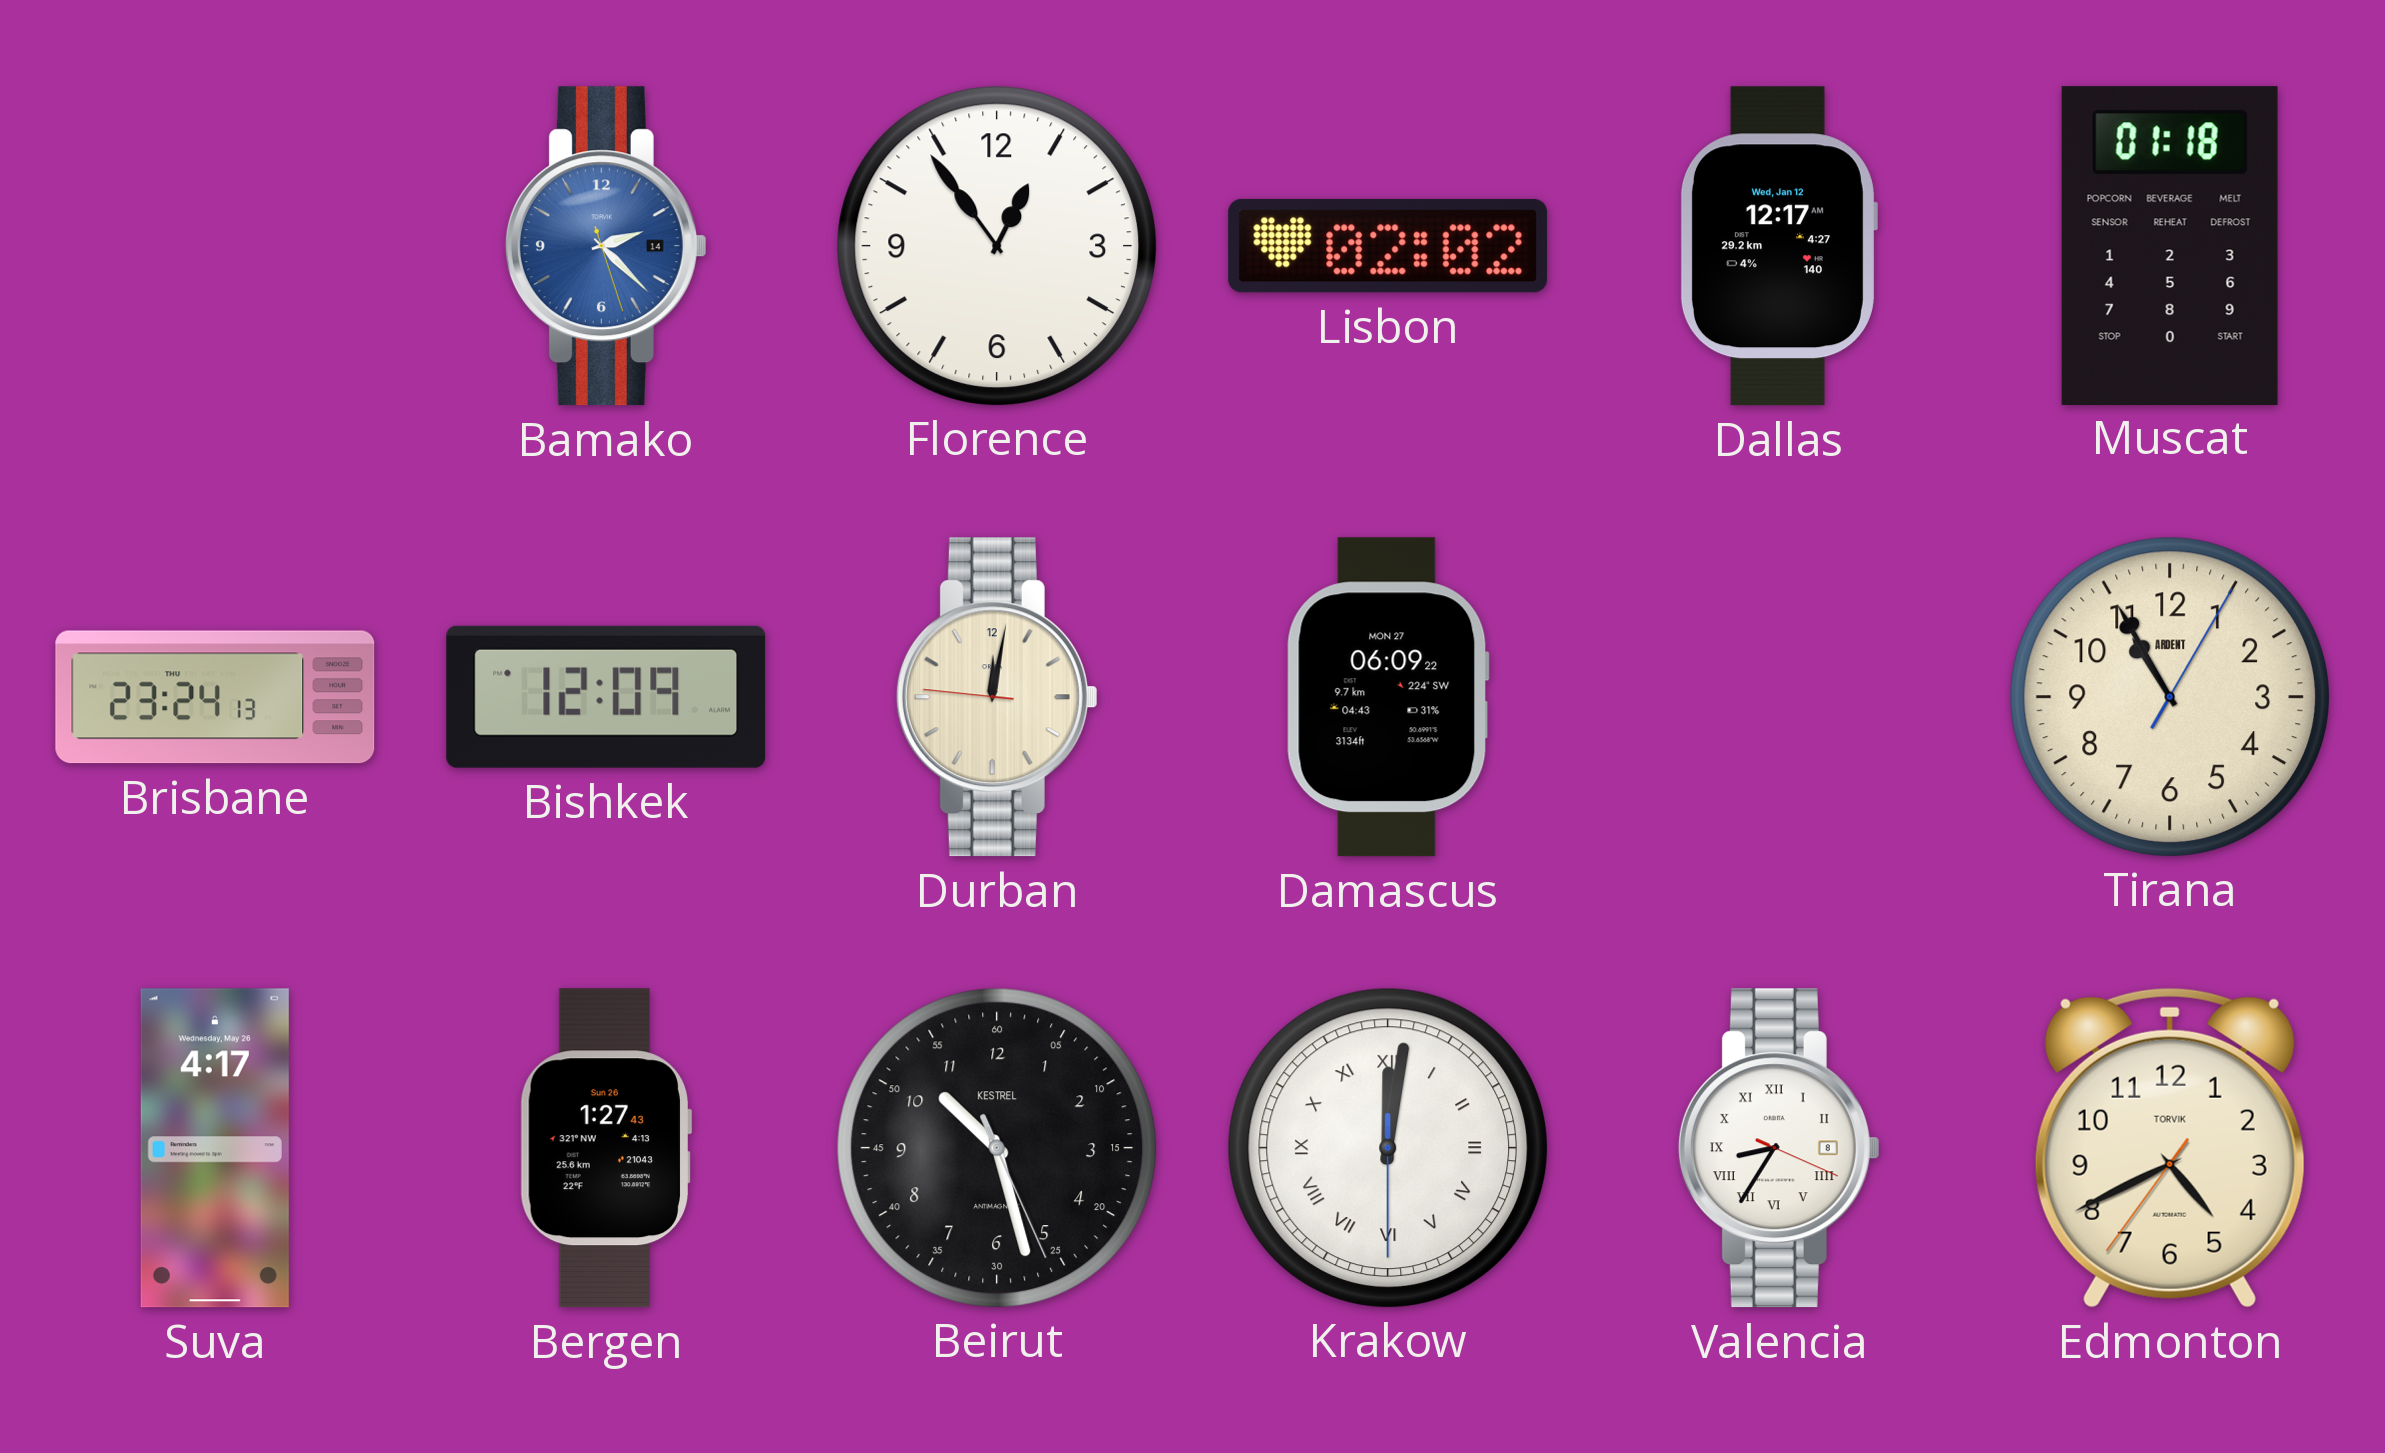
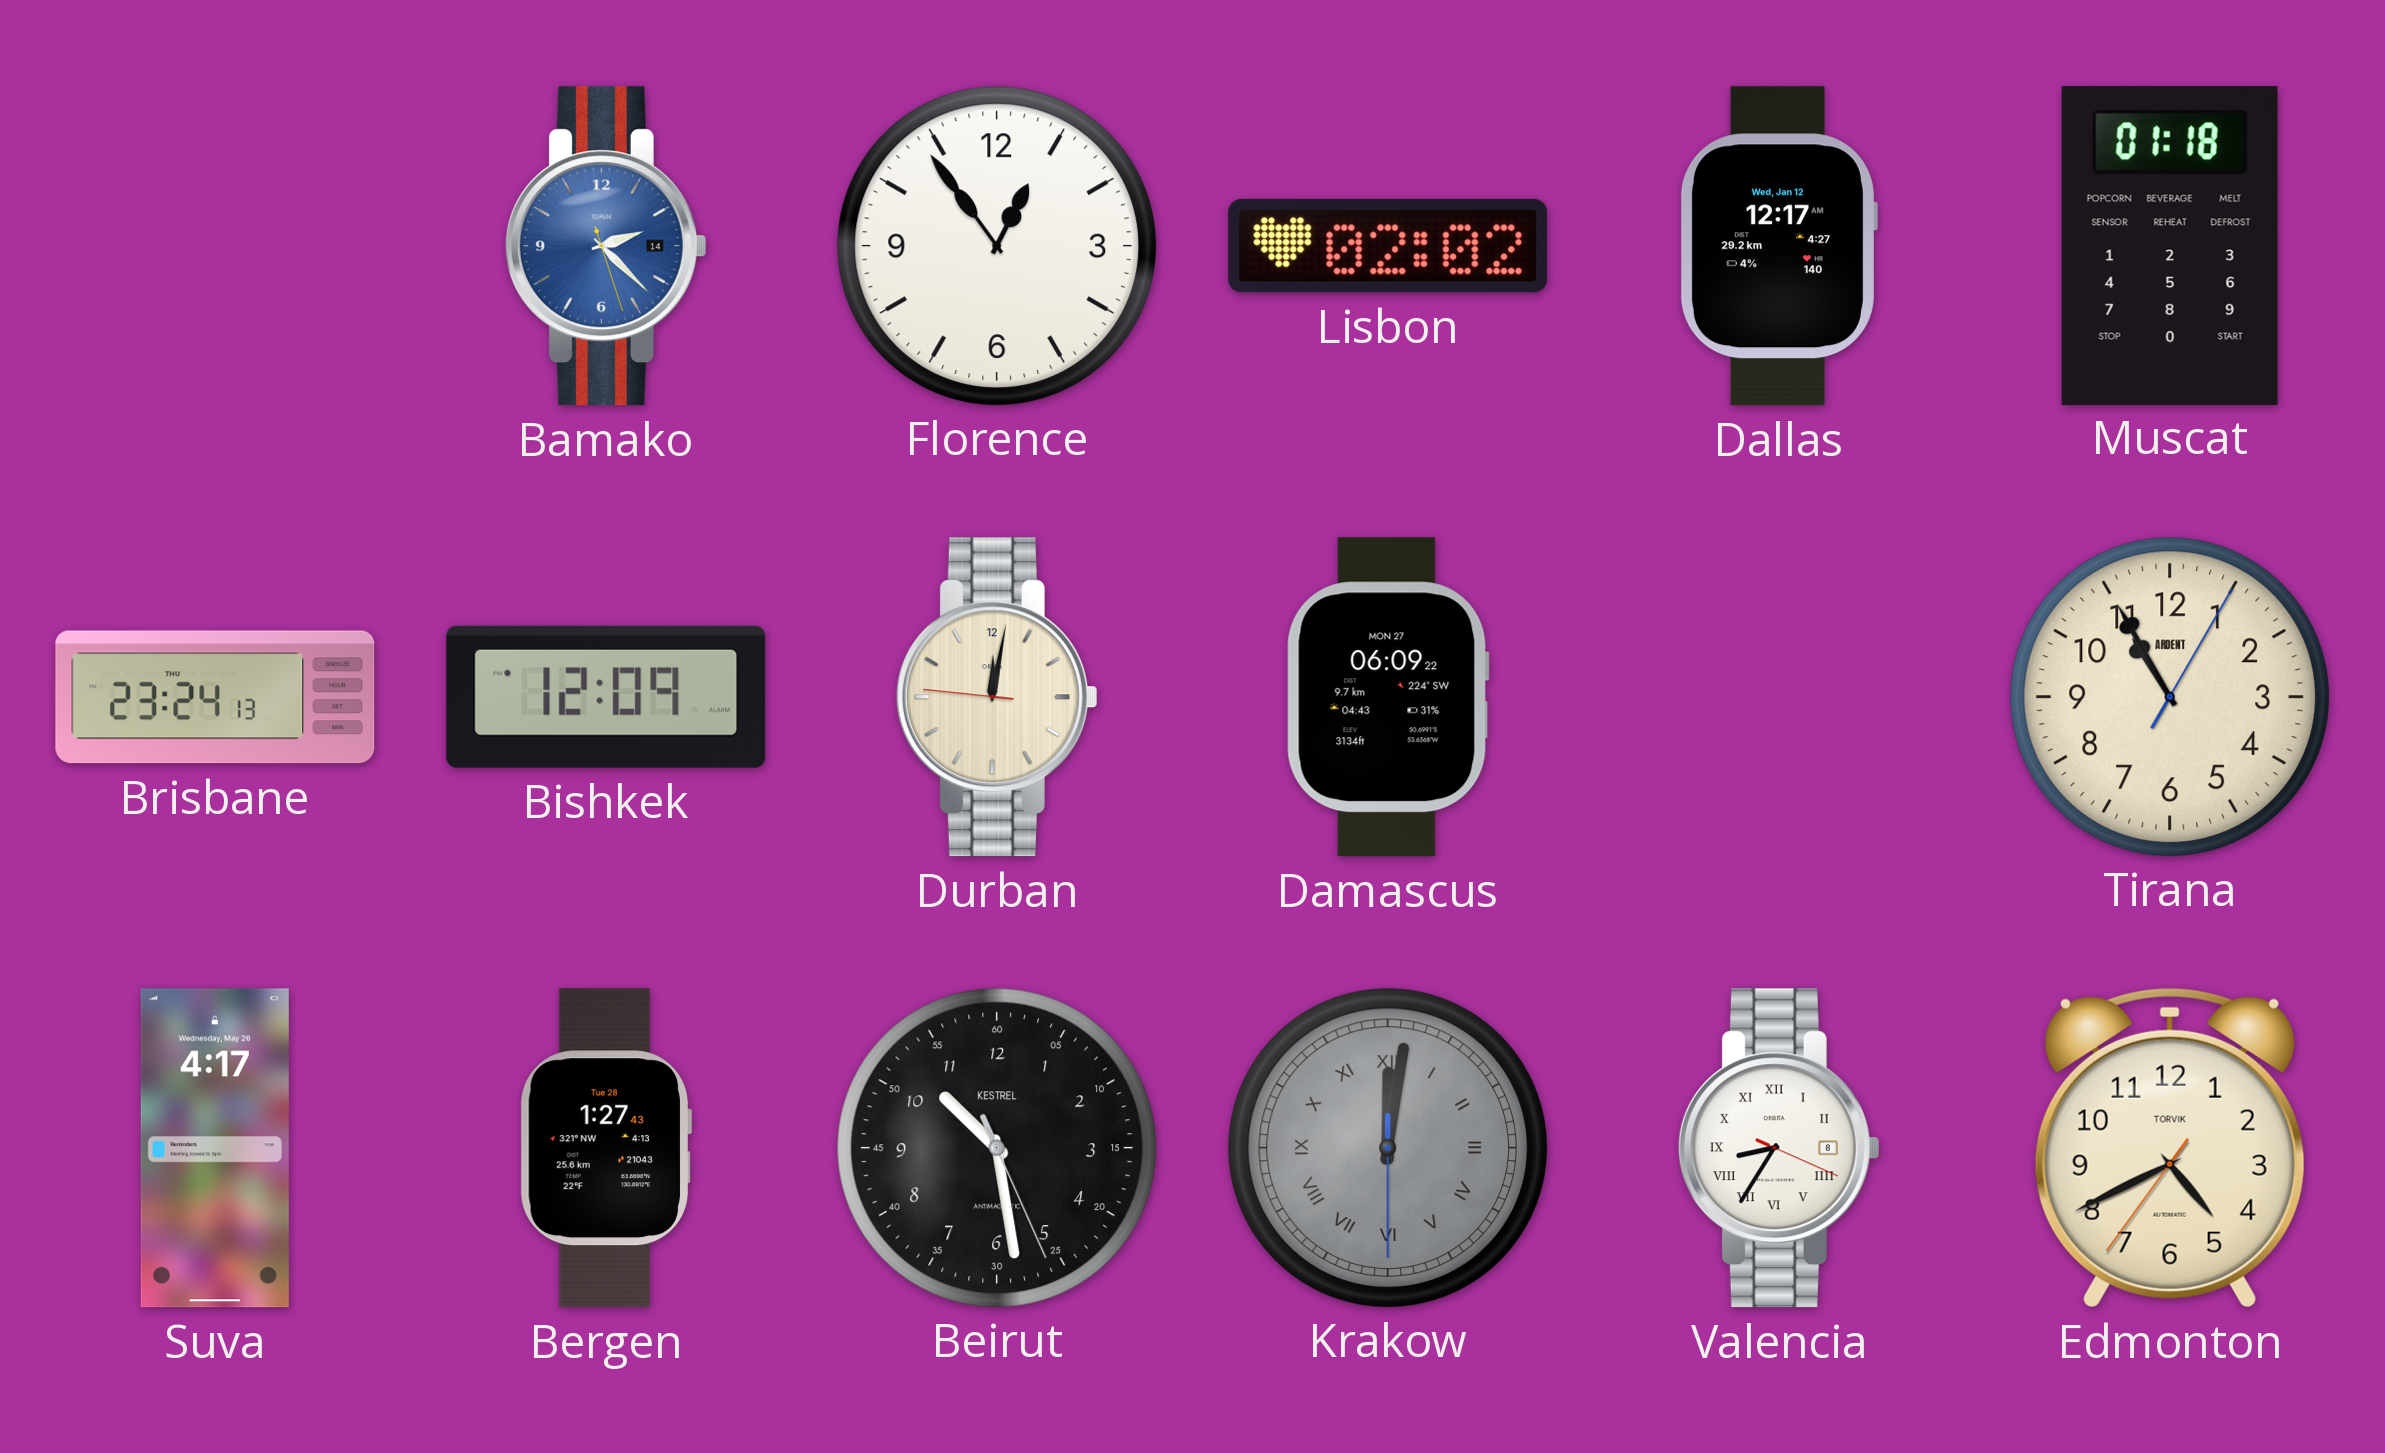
Bergen date: Sun 26 -> Tue 28
Beirut: 10:27 -> 10:28
Krakow dial: white -> grey
